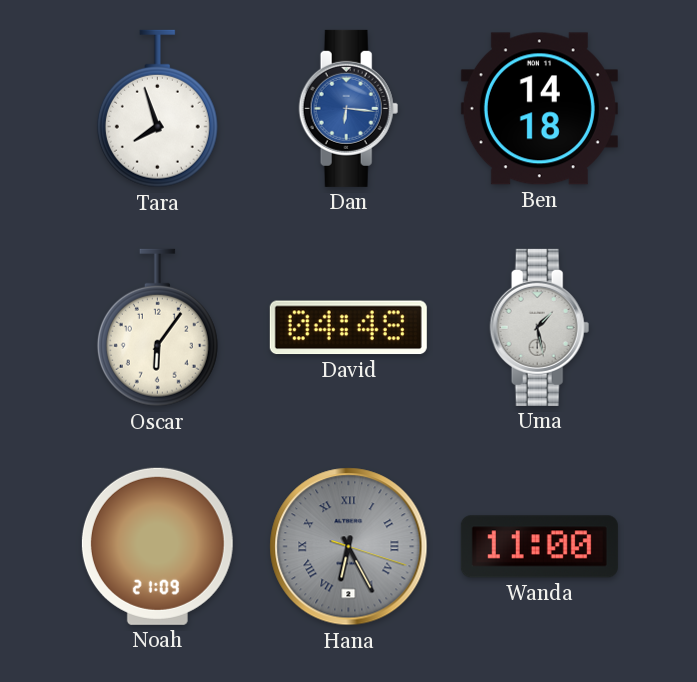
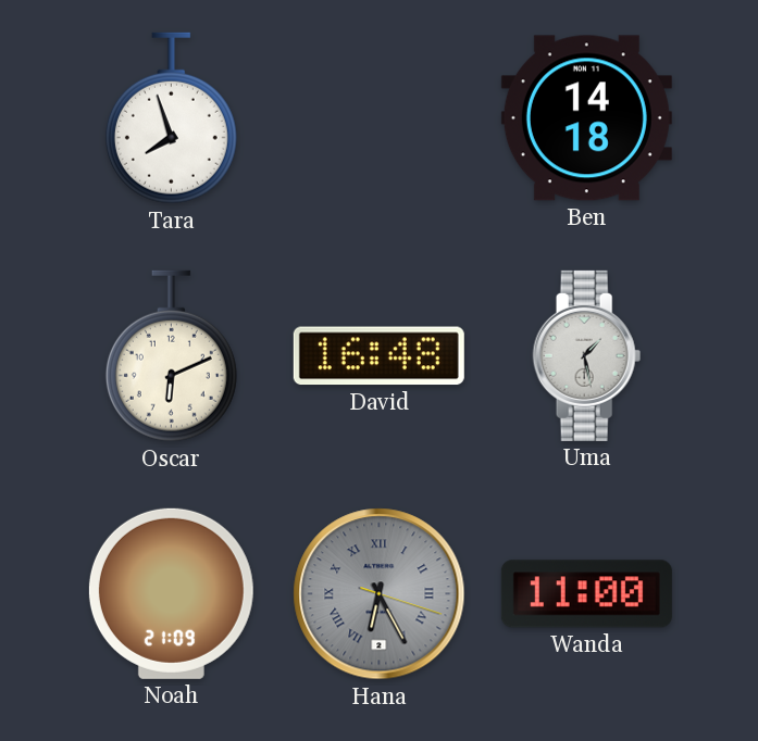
Dan: 6:16 -> none
Oscar: 6:06 -> 6:11
David: 04:48 -> 16:48
